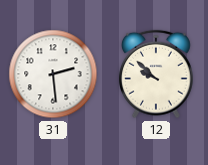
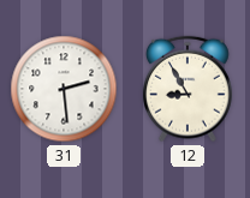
12: 9:52 -> 8:55
